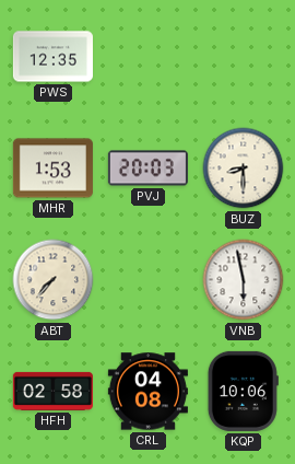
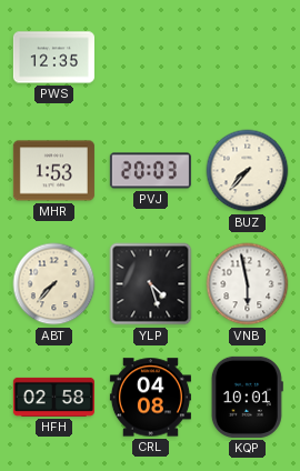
BUZ: 8:30 -> 7:37
YLP: none -> 4:27
KQP: 10:06 -> 10:01
